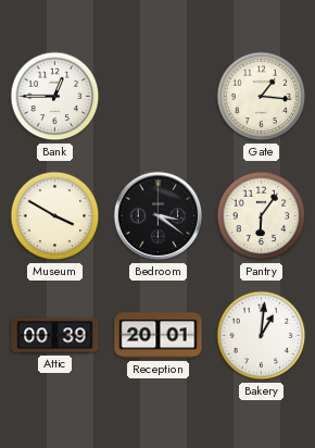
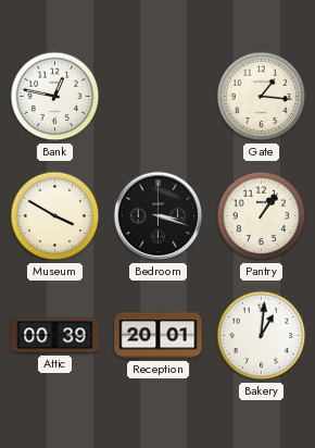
Bank: 12:45 -> 12:47
Bedroom: 3:21 -> 3:18
Pantry: 6:06 -> 1:06
